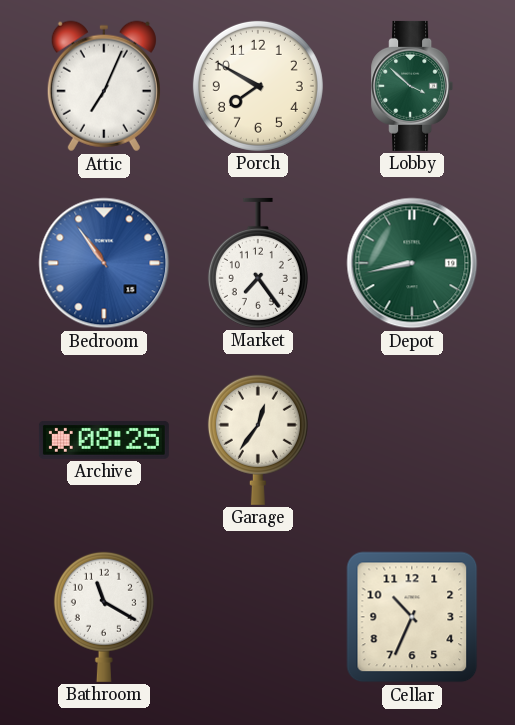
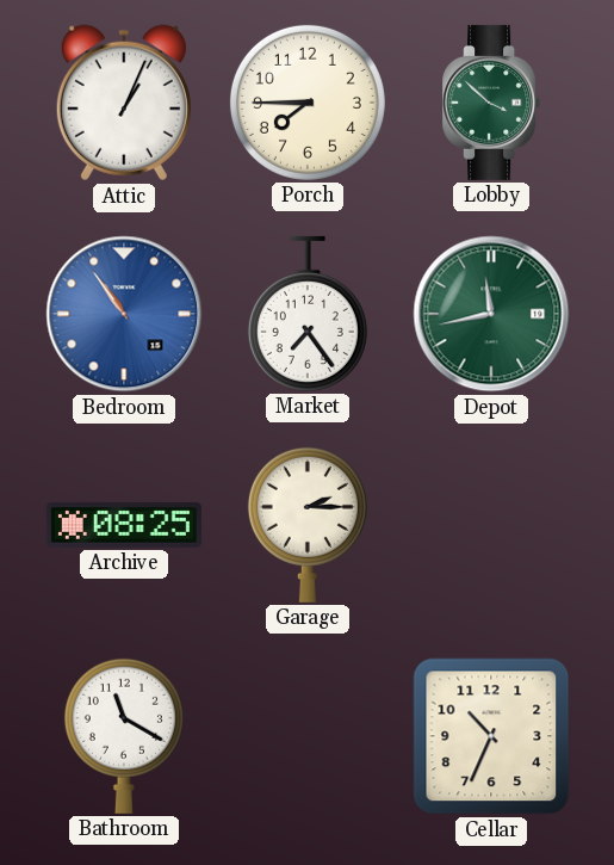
Attic: 7:04 -> 1:04
Porch: 7:50 -> 7:45
Depot: 8:43 -> 11:43
Garage: 12:36 -> 2:15
